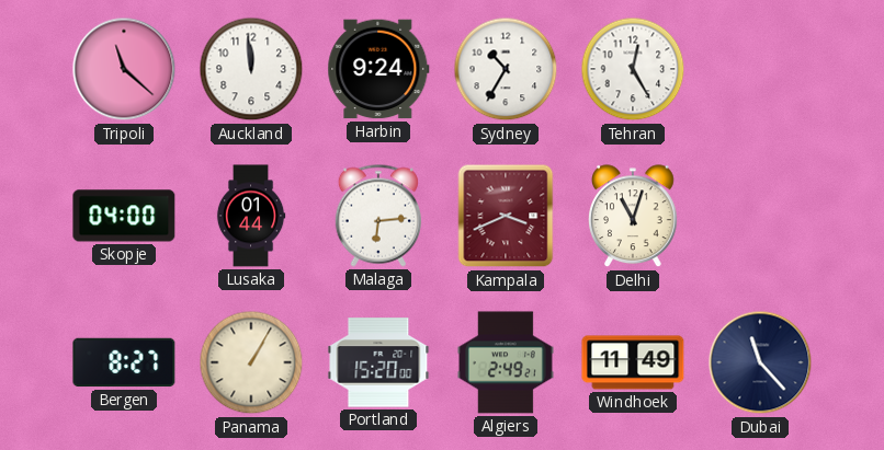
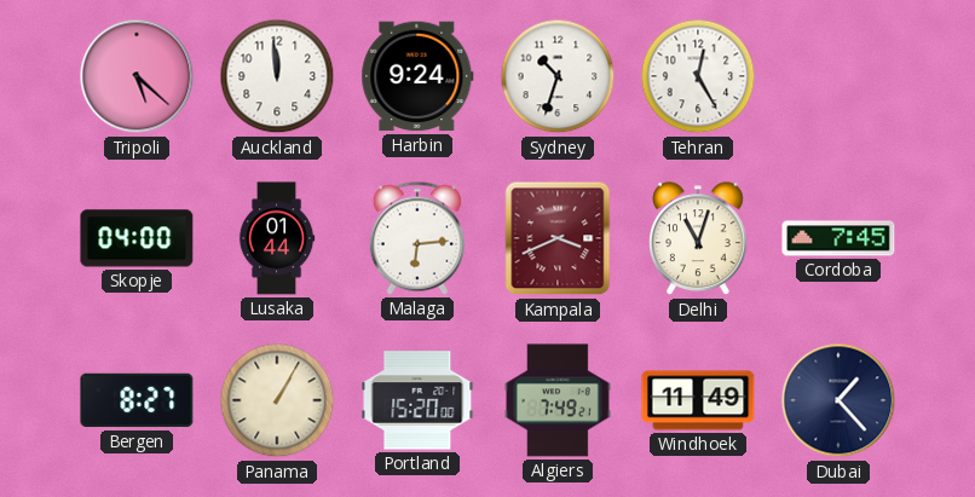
Tripoli: 11:22 -> 5:22
Sydney: 10:35 -> 10:33
Cordoba: none -> 7:45
Algiers: 2:49 -> 7:49
Dubai: 11:23 -> 1:23
